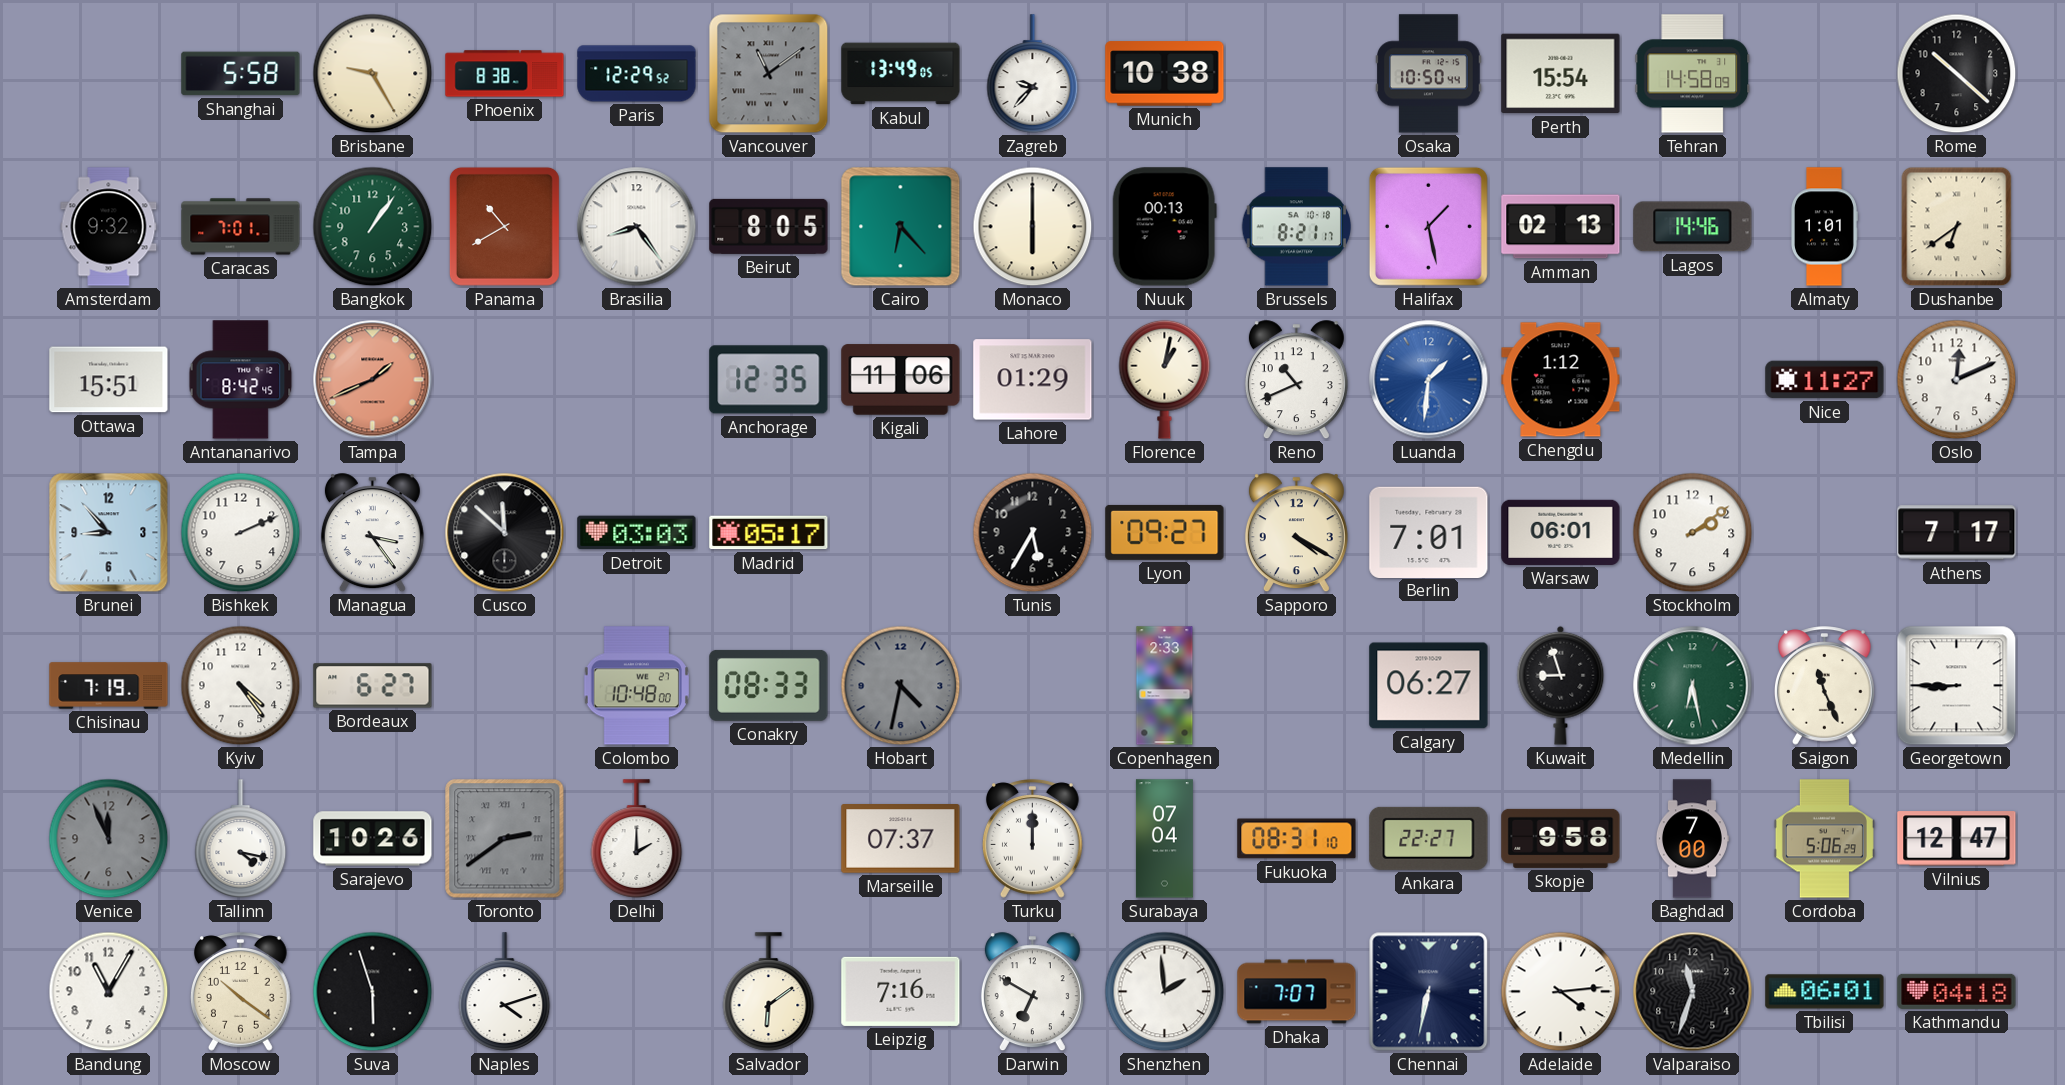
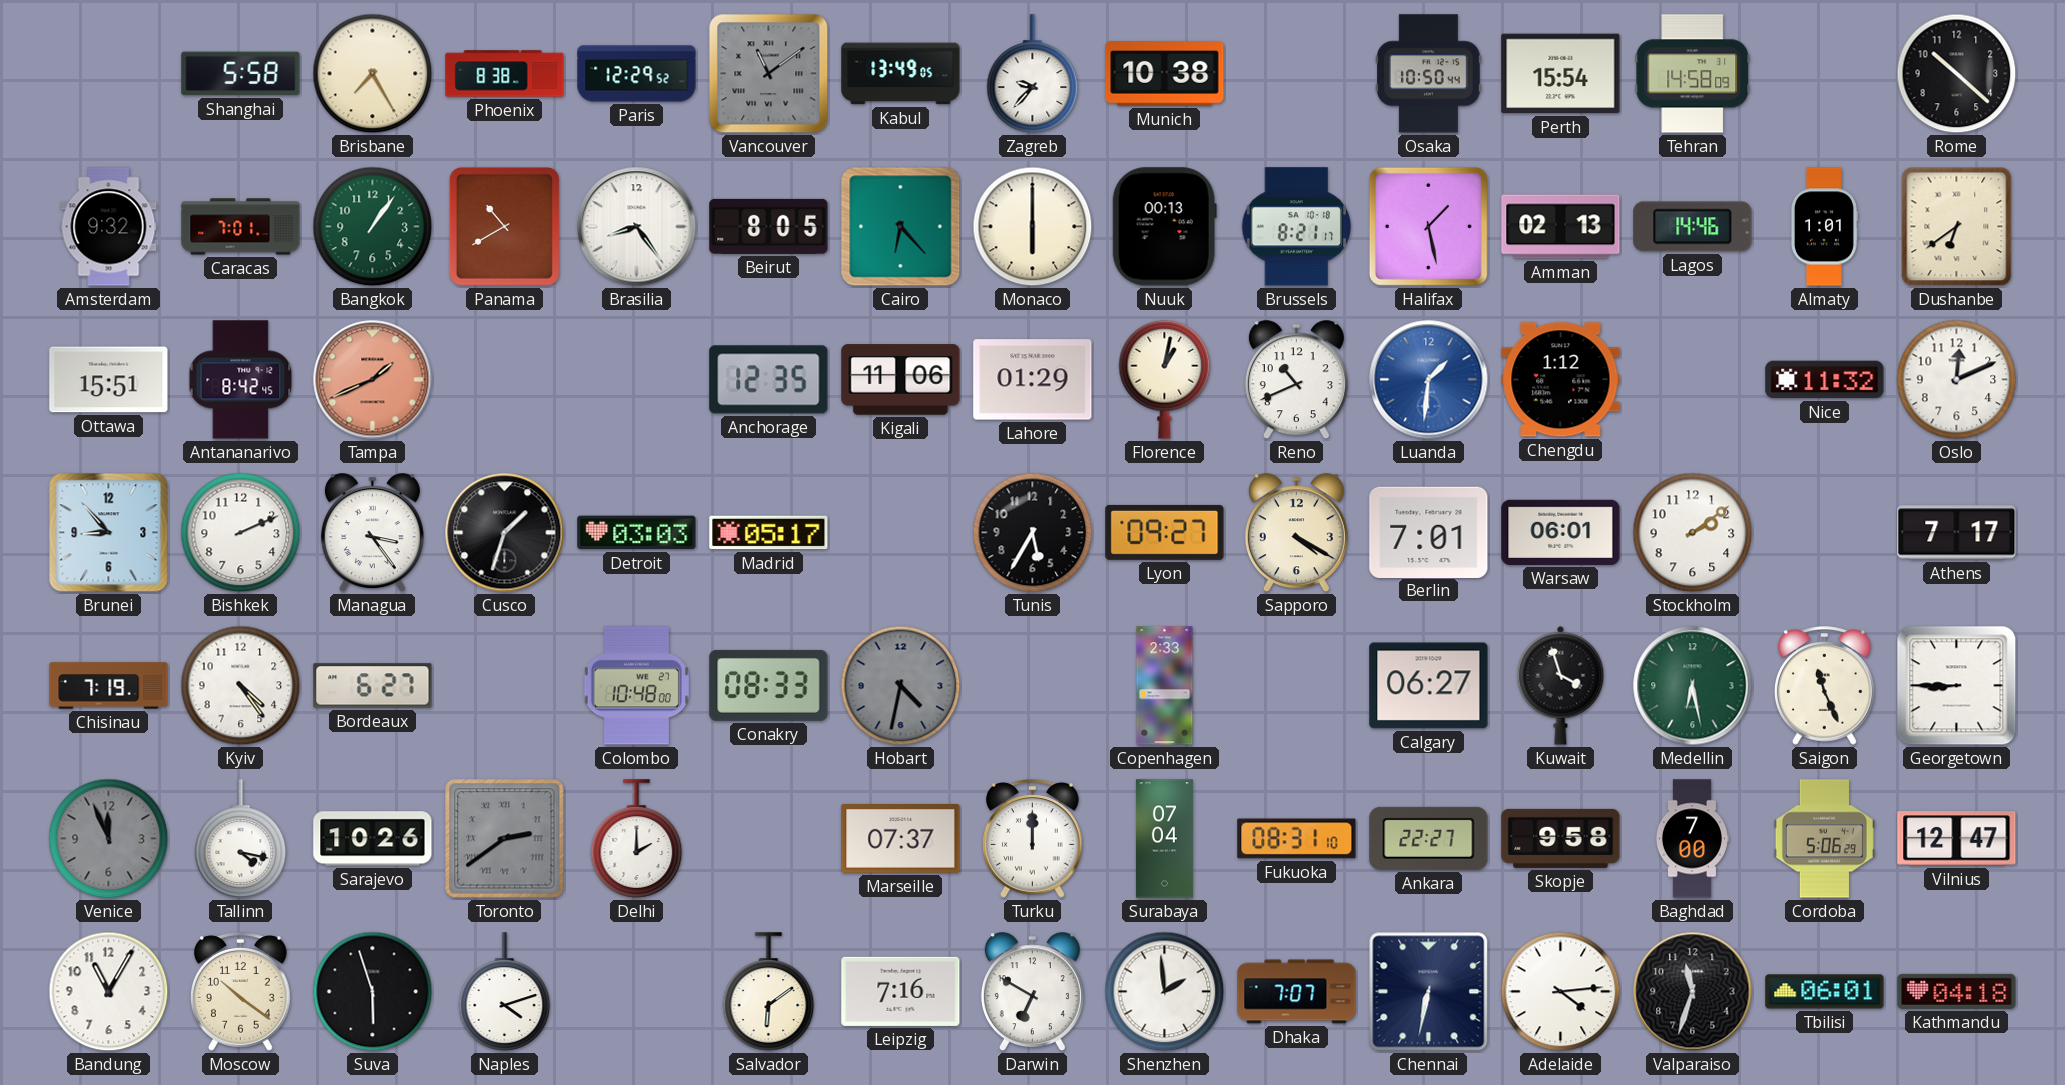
Brisbane: 9:25 -> 7:25
Nice: 11:27 -> 11:32
Cusco: 11:52 -> 1:33
Kuwait: 8:57 -> 3:57
